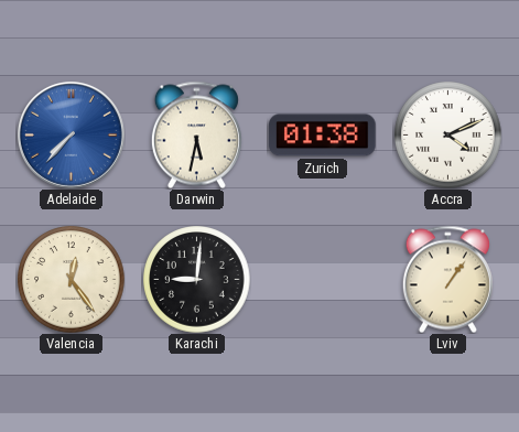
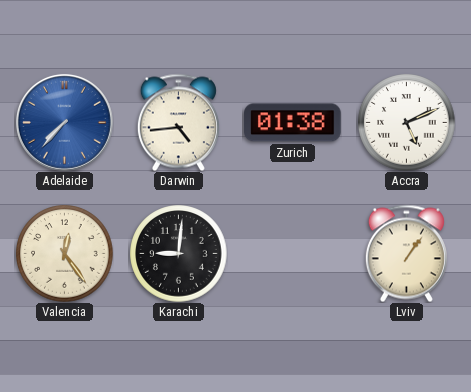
Darwin: 5:32 -> 4:44
Accra: 4:11 -> 5:11
